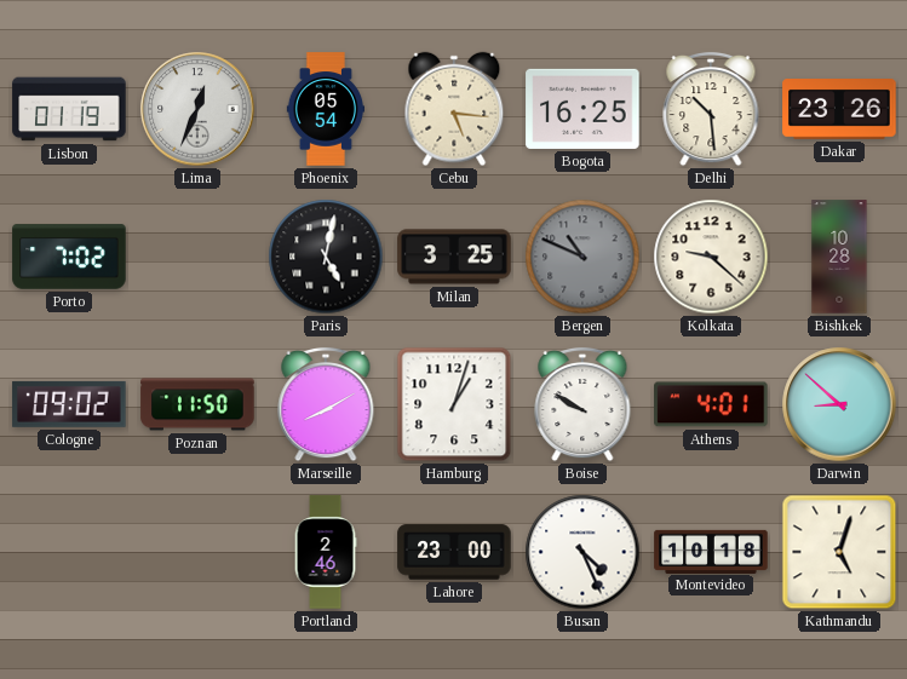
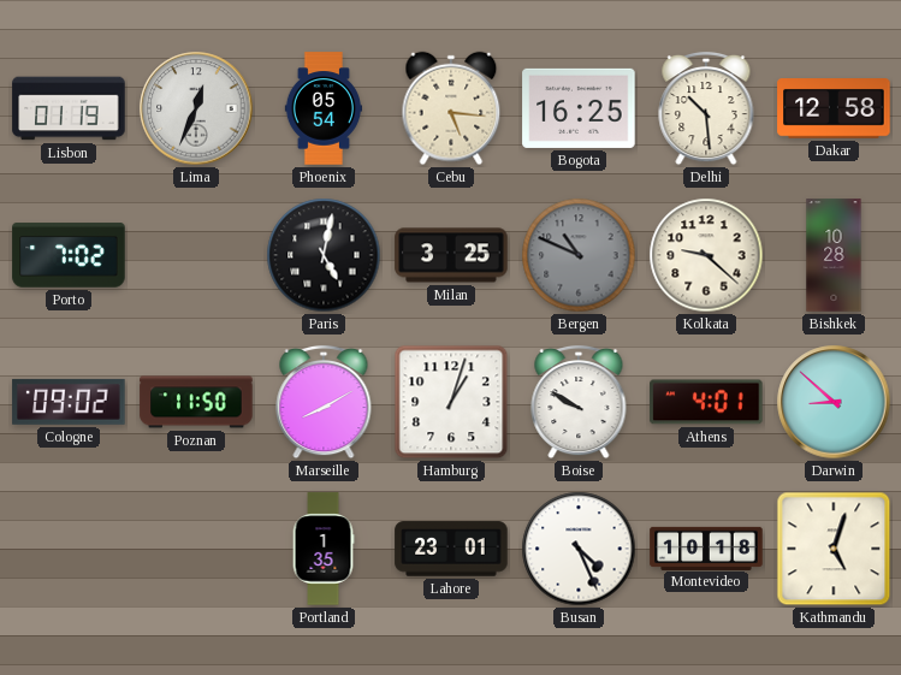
Dakar: 23:26 -> 12:58
Portland: 2:46 -> 1:35
Lahore: 23:00 -> 23:01
